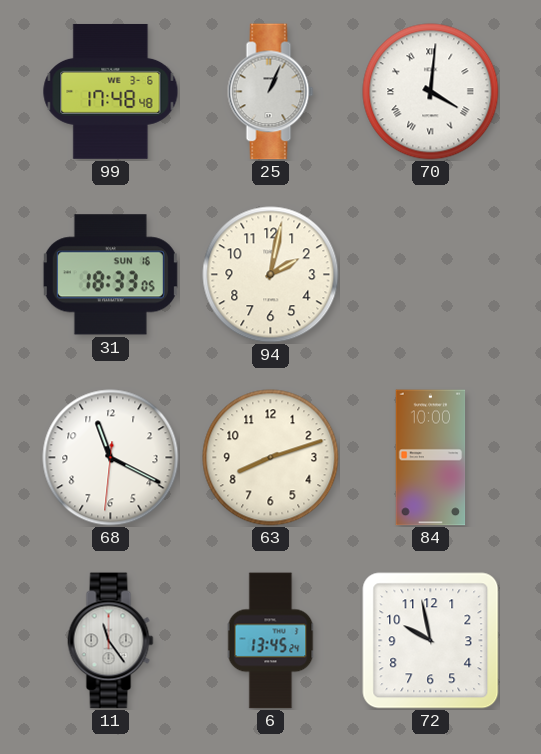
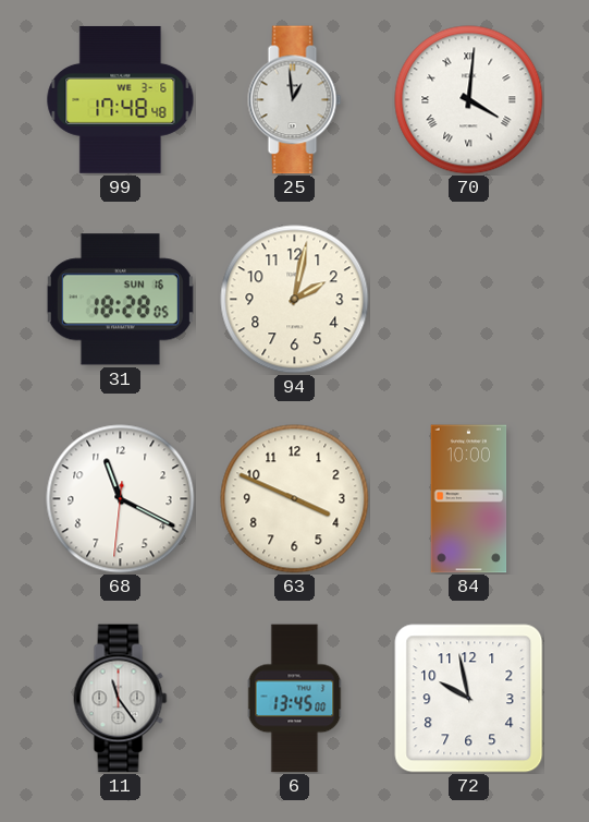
25: 1:04 -> 12:59
31: 18:33 -> 18:28
63: 8:12 -> 3:49
6: 13:45:24 -> 13:45:00
